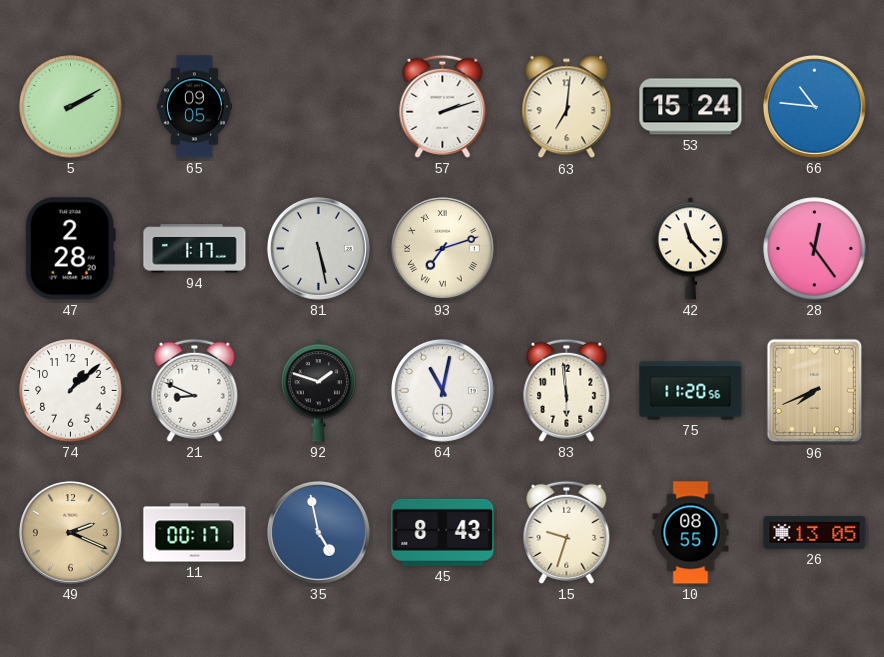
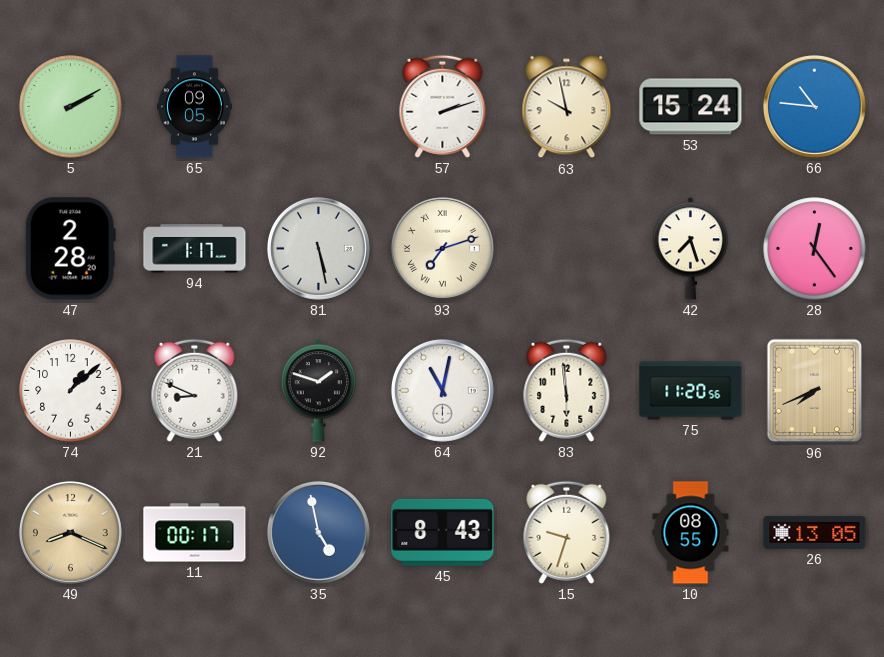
63: 7:01 -> 9:58
42: 11:23 -> 7:27
49: 2:19 -> 8:19
